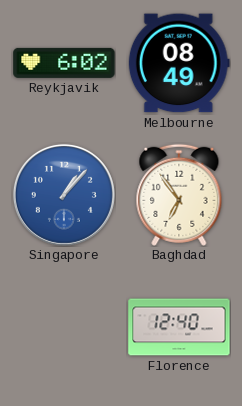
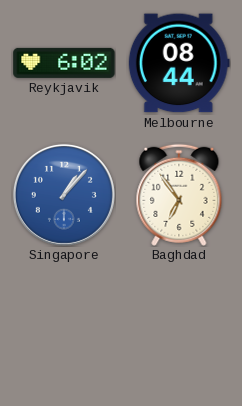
Melbourne: 08:49 -> 08:44
Florence: 12:40 -> none
